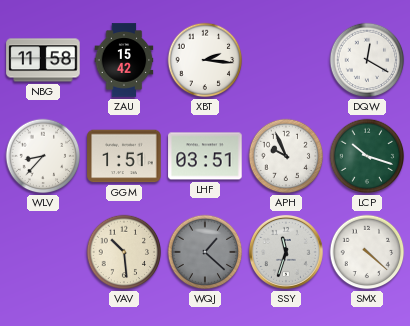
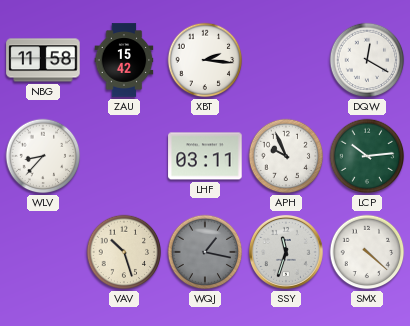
GGM: 1:51 -> none
LHF: 03:51 -> 03:11
LCP: 10:18 -> 10:14
VAV: 10:29 -> 10:27
WQJ: 1:22 -> 1:17
